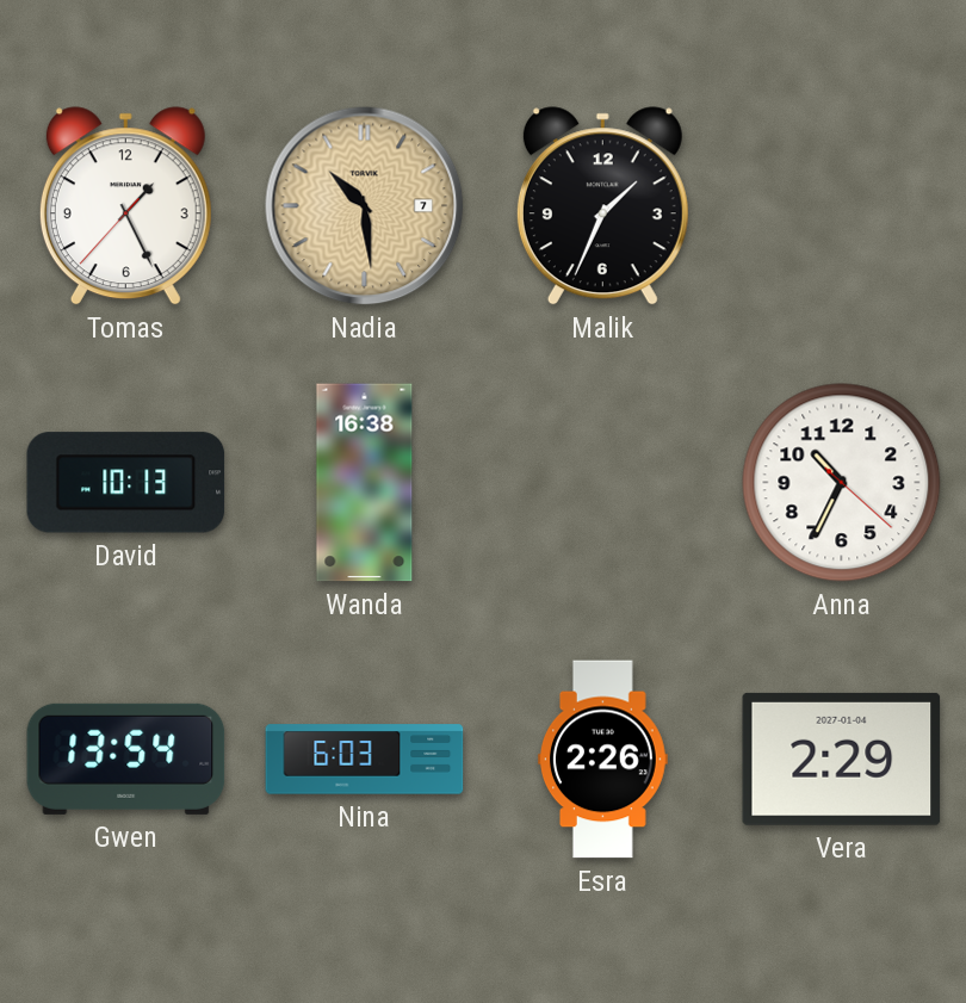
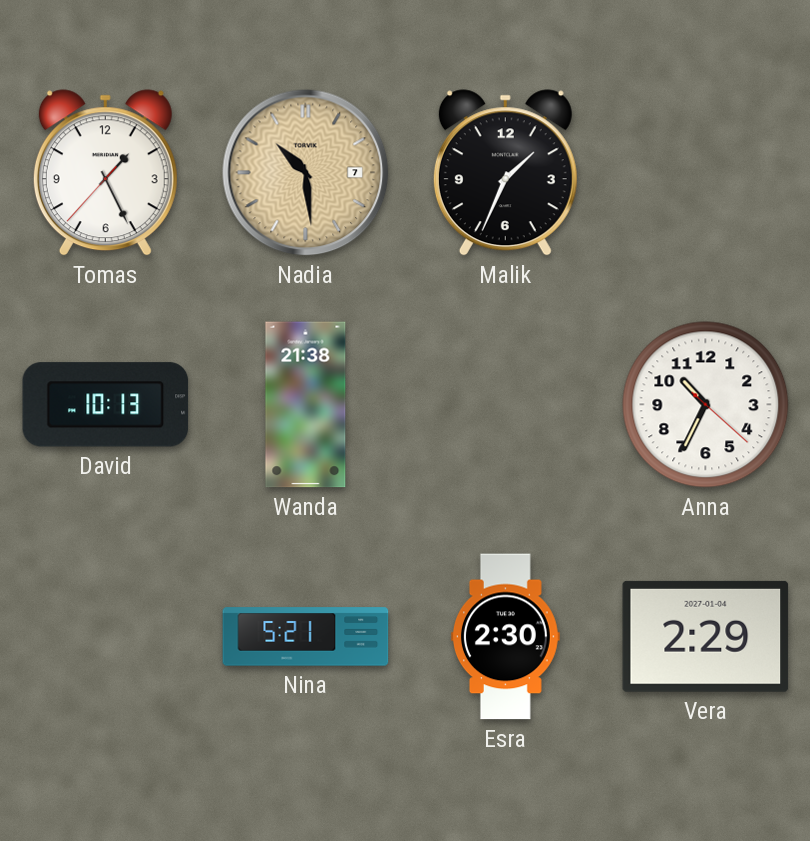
Wanda: 16:38 -> 21:38
Gwen: 13:54 -> none
Nina: 6:03 -> 5:21
Esra: 2:26 -> 2:30
